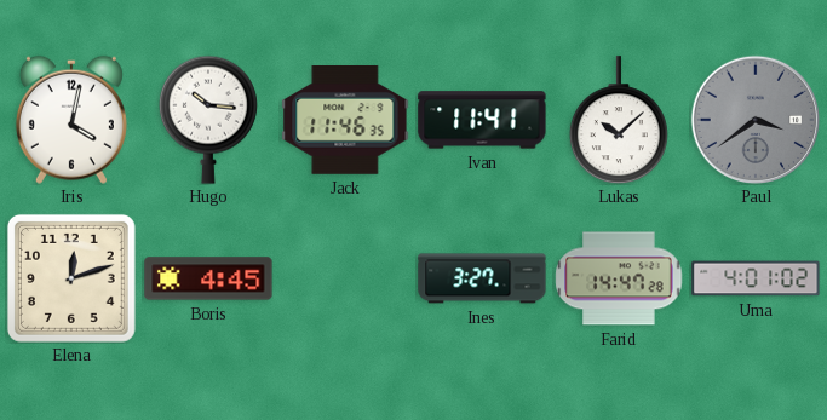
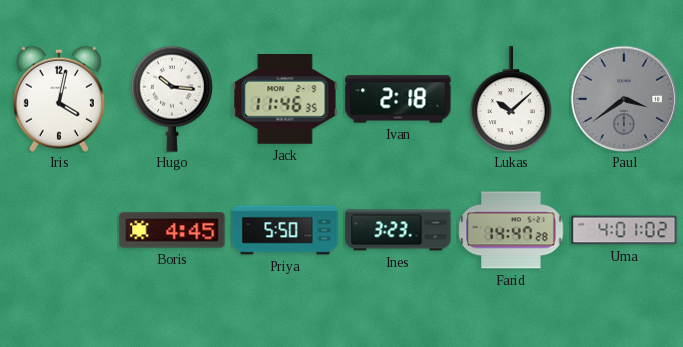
Ivan: 11:41 -> 2:18
Elena: 12:12 -> none
Priya: none -> 5:50
Ines: 3:27 -> 3:23
